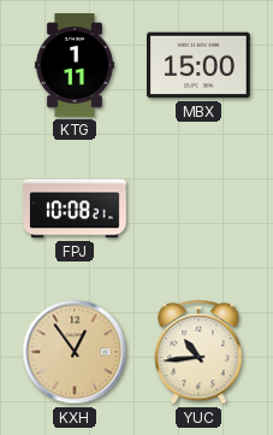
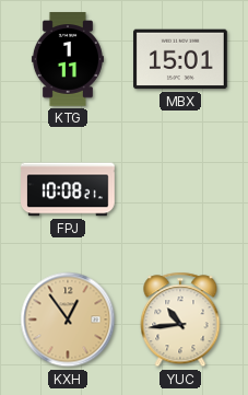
MBX: 15:00 -> 15:01
